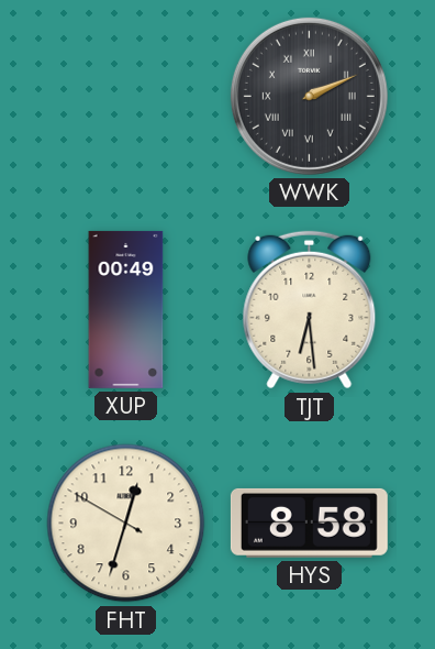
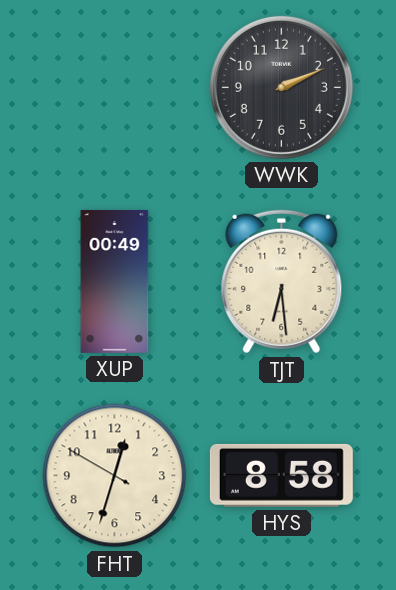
WWK numerals: Roman -> Arabic
